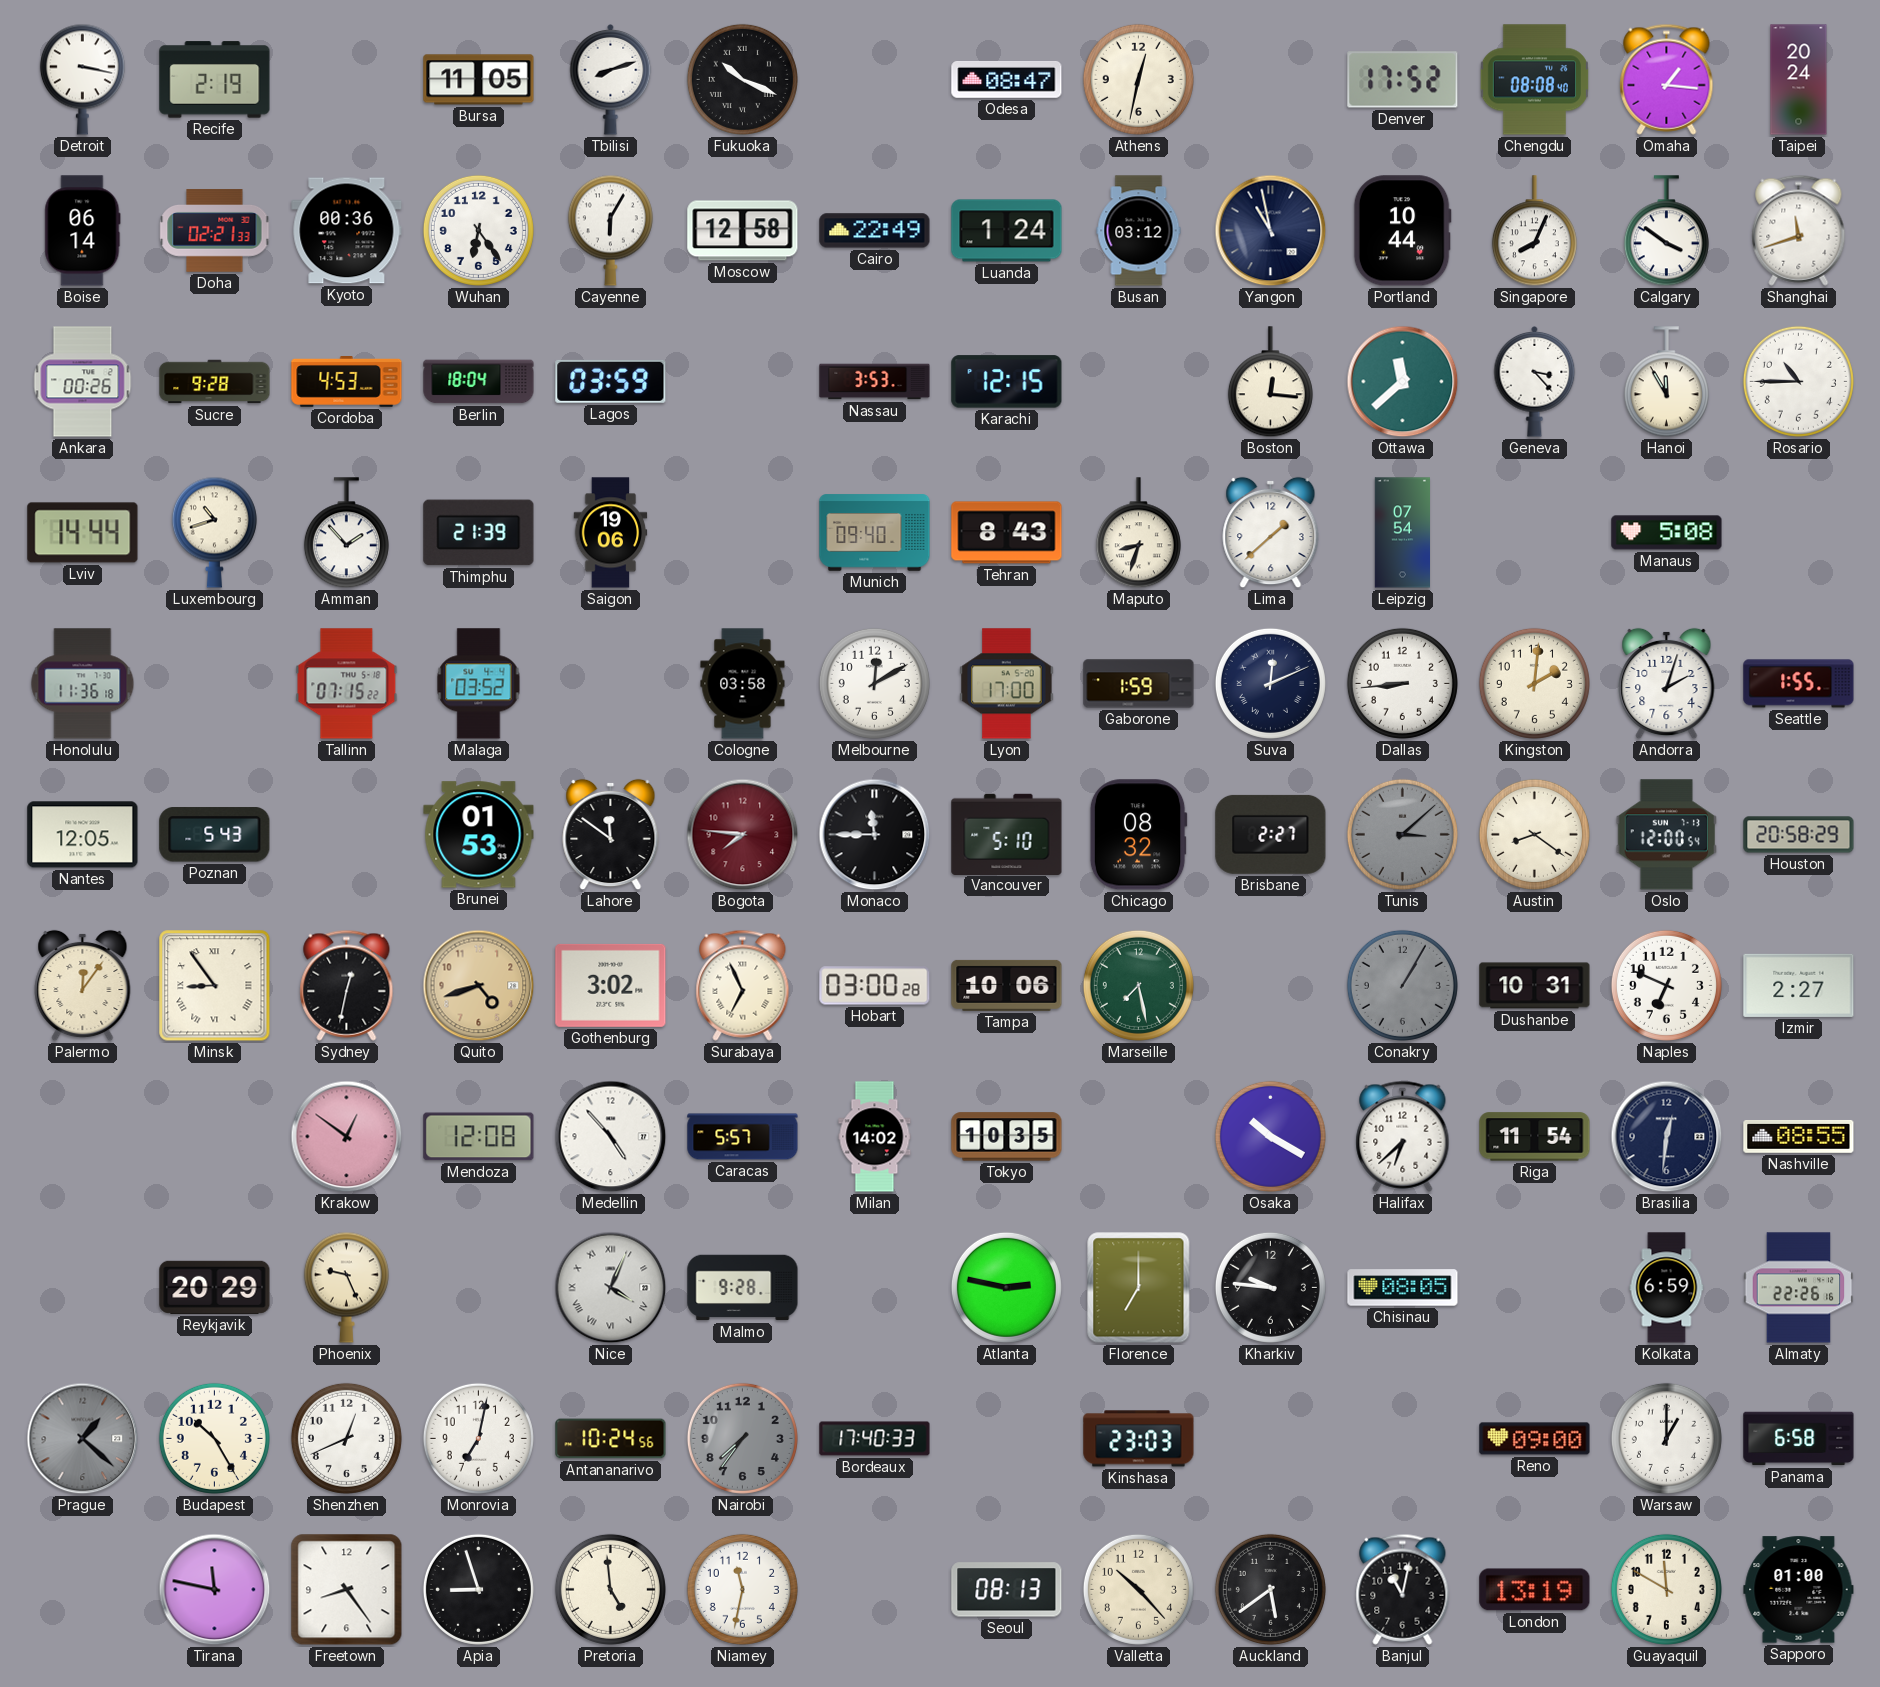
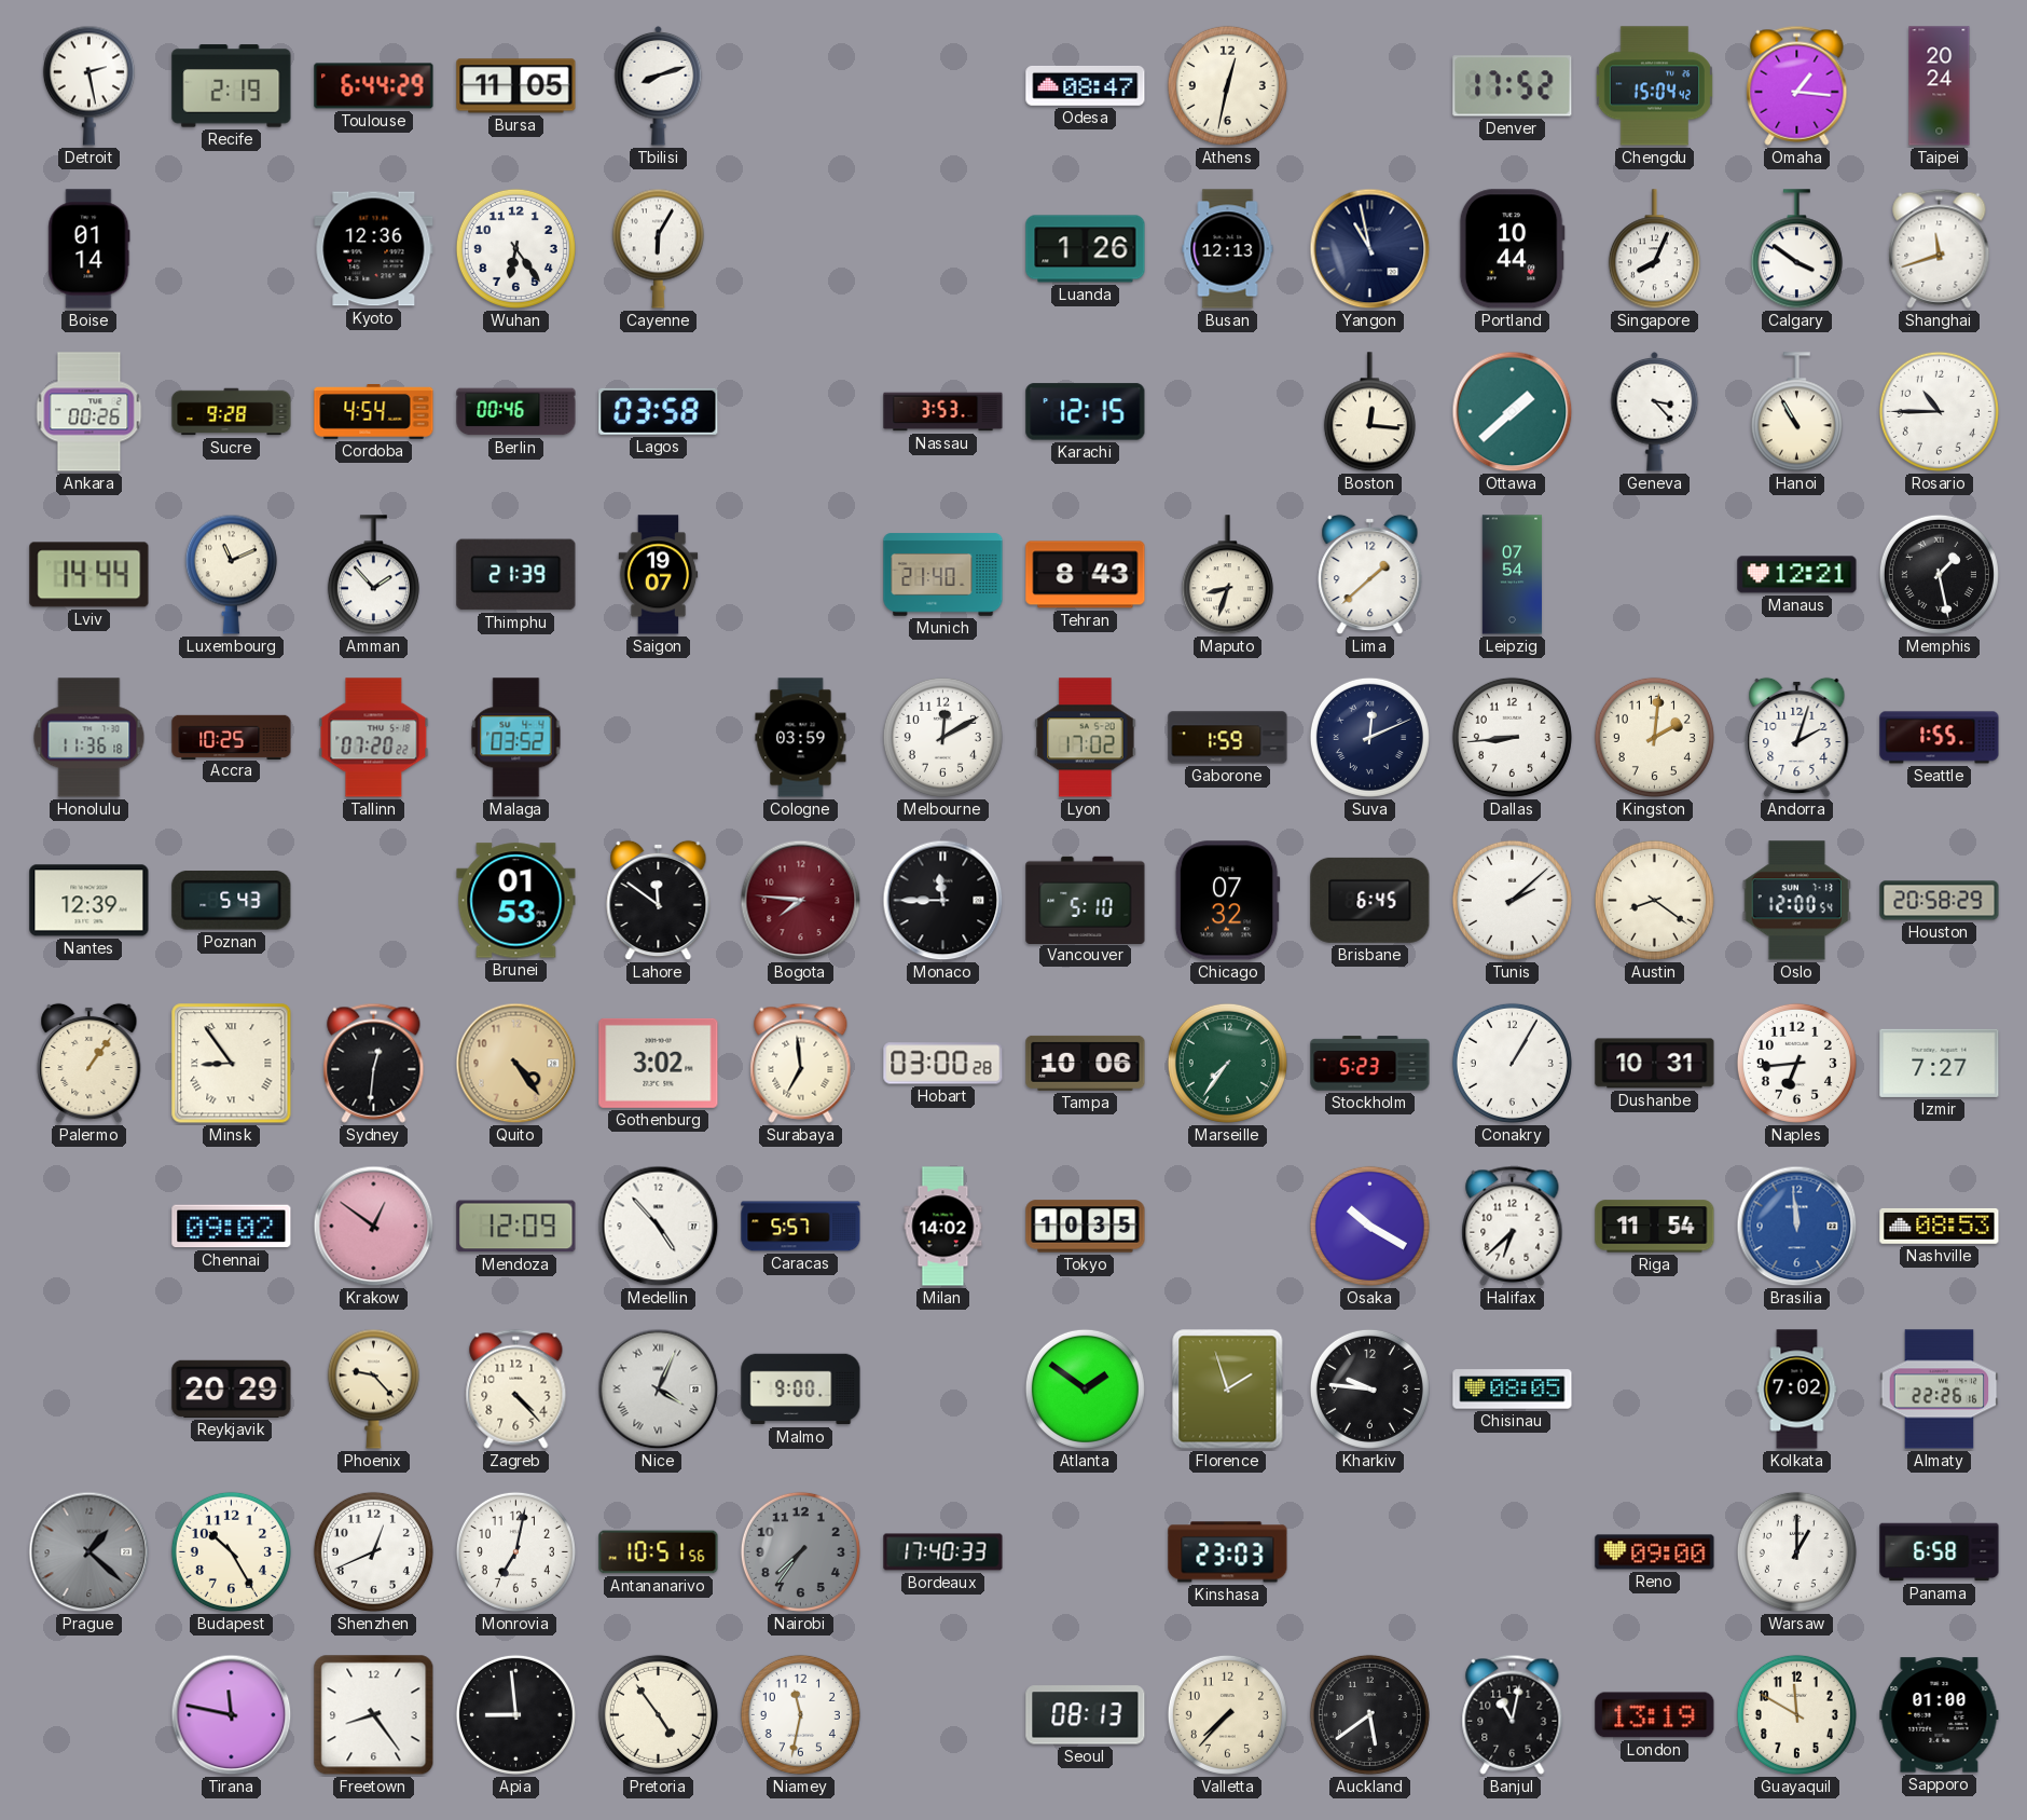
Detroit: 3:17 -> 2:28
Toulouse: none -> 6:44
Fukuoka: 10:19 -> none
Chengdu: 08:08 -> 15:04
Boise: 06:14 -> 01:14
Doha: 02:21 -> none
Kyoto: 00:36 -> 12:36
Moscow: 12:58 -> none
Cairo: 22:49 -> none
Luanda: 1:24 -> 1:26
Busan: 03:12 -> 12:13
Cordoba: 4:53 -> 4:54
Berlin: 18:04 -> 00:46
Lagos: 03:59 -> 03:58
Ottawa: 11:38 -> 1:38
Hanoi: 11:55 -> 10:55
Luxembourg: 10:42 -> 11:11
Saigon: 19:06 -> 19:07
Munich: 09:40 -> 21:40
Manaus: 5:08 -> 12:21
Memphis: none -> 1:28
Accra: none -> 10:25
Tallinn: 07:15 -> 07:20
Cologne: 03:58 -> 03:59
Lyon: 17:00 -> 17:02
Nantes: 12:05 -> 12:39
Chicago: 08:32 -> 07:32
Brisbane: 2:27 -> 6:45
Tunis: 3:08 -> 2:08
Tunis dial: grey -> white
Palermo: 12:06 -> 1:06
Sydney: 12:32 -> 12:31
Quito: 4:42 -> 4:24
Surabaya: 6:56 -> 6:59
Marseille: 7:28 -> 7:36
Stockholm: none -> 5:23
Conakry dial: grey -> white
Naples: 6:49 -> 6:44
Izmir: 2:27 -> 7:27
Chennai: none -> 09:02
Mendoza: 12:08 -> 12:09
Brasilia: 12:31 -> 11:59
Brasilia dial: navy -> blue
Nashville: 08:55 -> 08:53
Phoenix: 9:26 -> 9:23
Zagreb: none -> 4:23
Malmo: 9:28 -> 9:00
Atlanta: 2:47 -> 1:51
Florence: 7:00 -> 1:57
Kolkata: 6:59 -> 7:02
Antananarivo: 10:24 -> 10:51
Apia: 8:57 -> 8:59
Pretoria: 4:59 -> 4:54
Valletta: 10:23 -> 7:37
